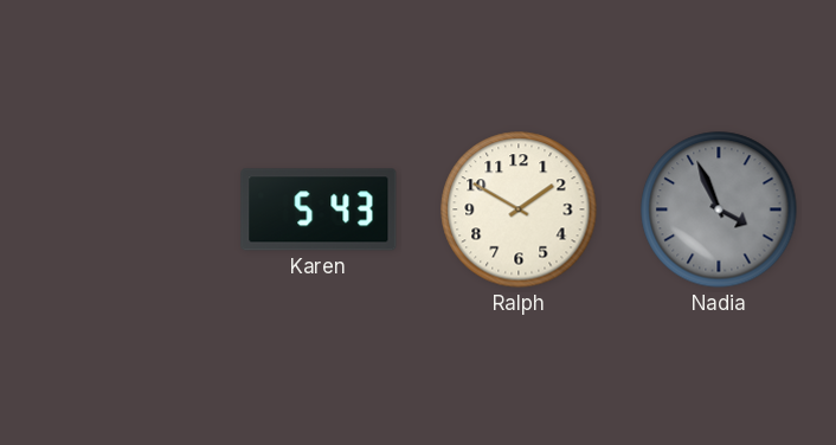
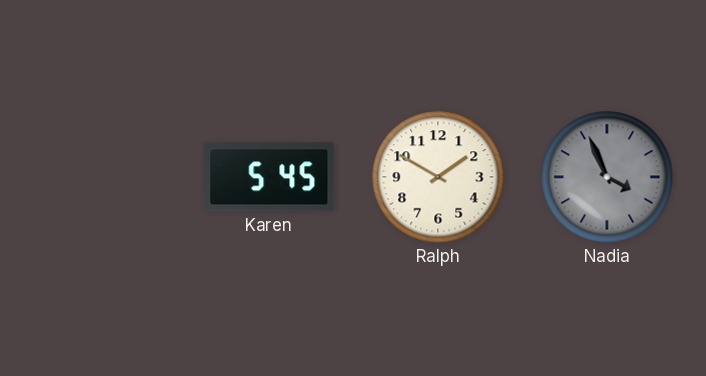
Karen: 5:43 -> 5:45
